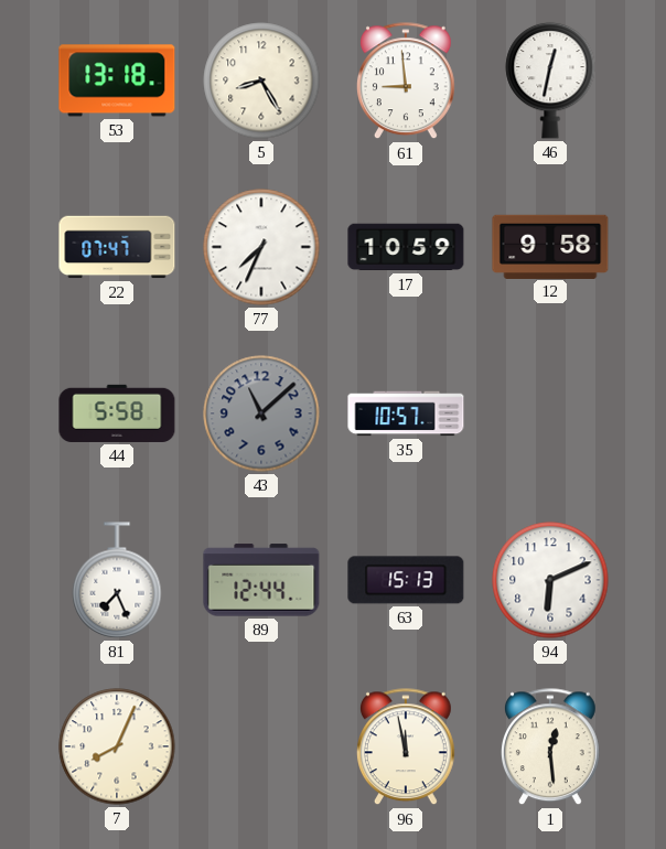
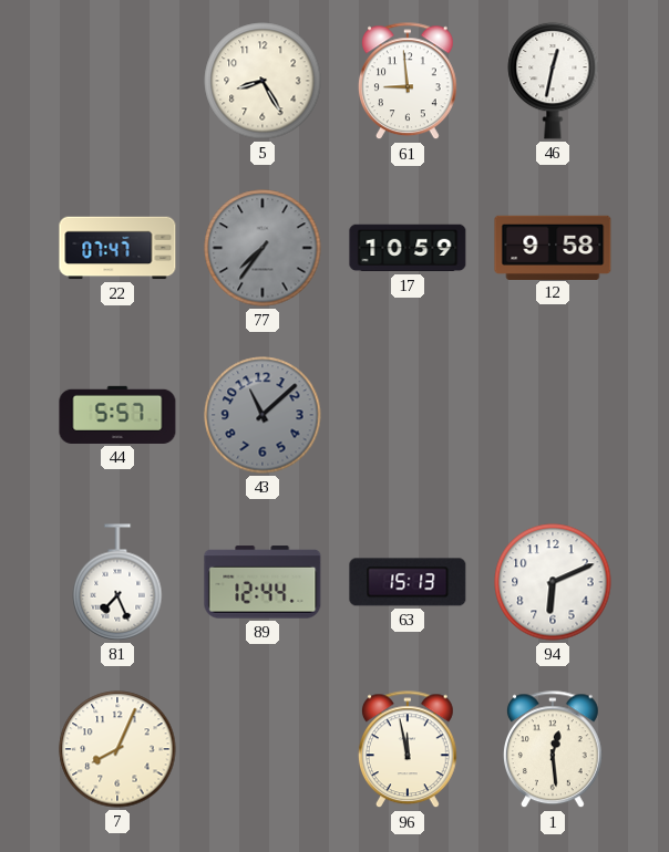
53: 13:18 -> none
77: 7:34 -> 7:36
77 dial: white -> grey
44: 5:58 -> 5:57
35: 10:57 -> none
